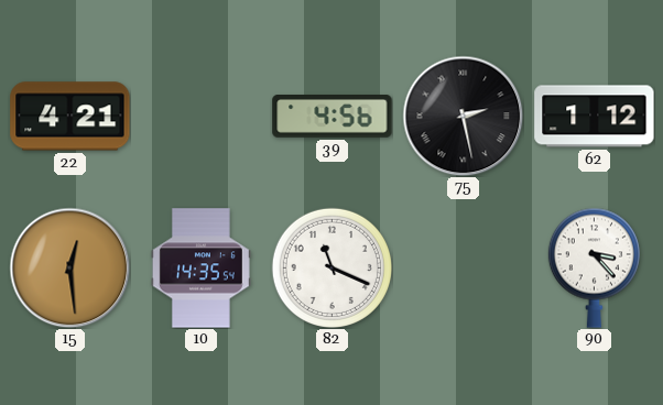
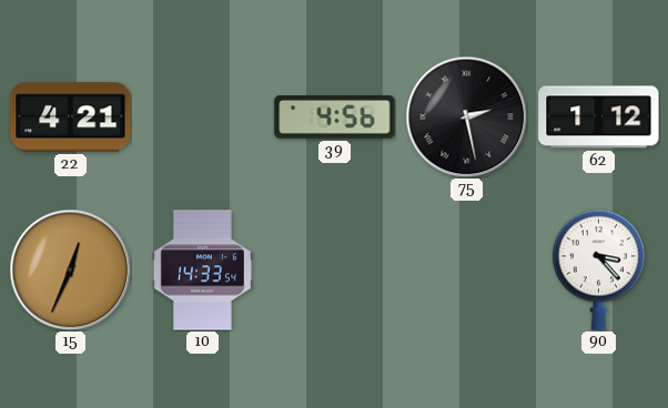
15: 12:29 -> 12:34
10: 14:35 -> 14:33
82: 11:19 -> none
